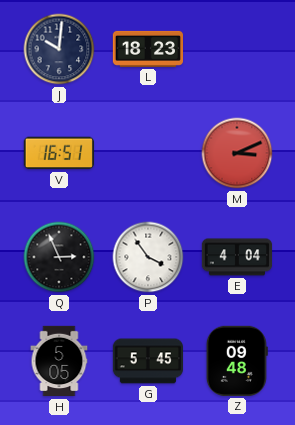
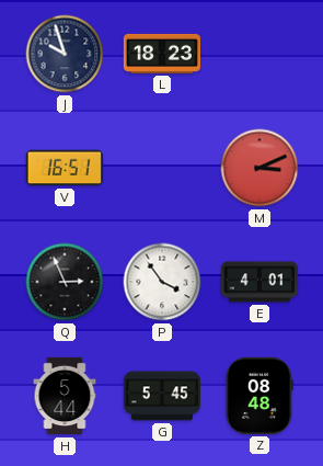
J: 10:01 -> 9:57
E: 4:04 -> 4:01
H: 5:05 -> 5:44
Z: 09:48 -> 08:48
